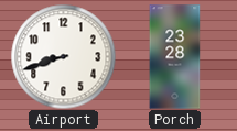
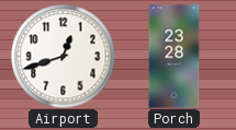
Airport: 8:42 -> 12:42
